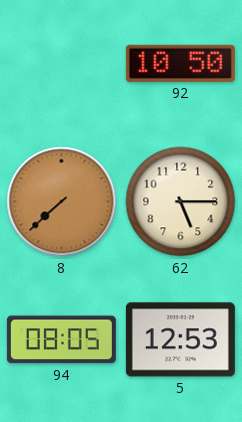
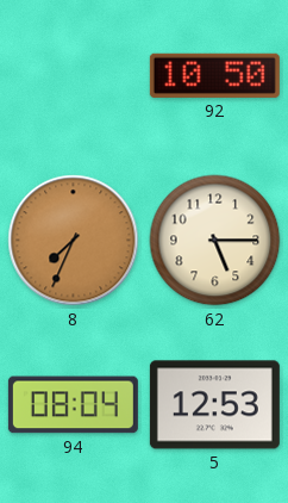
8: 7:38 -> 7:34
94: 08:05 -> 08:04
